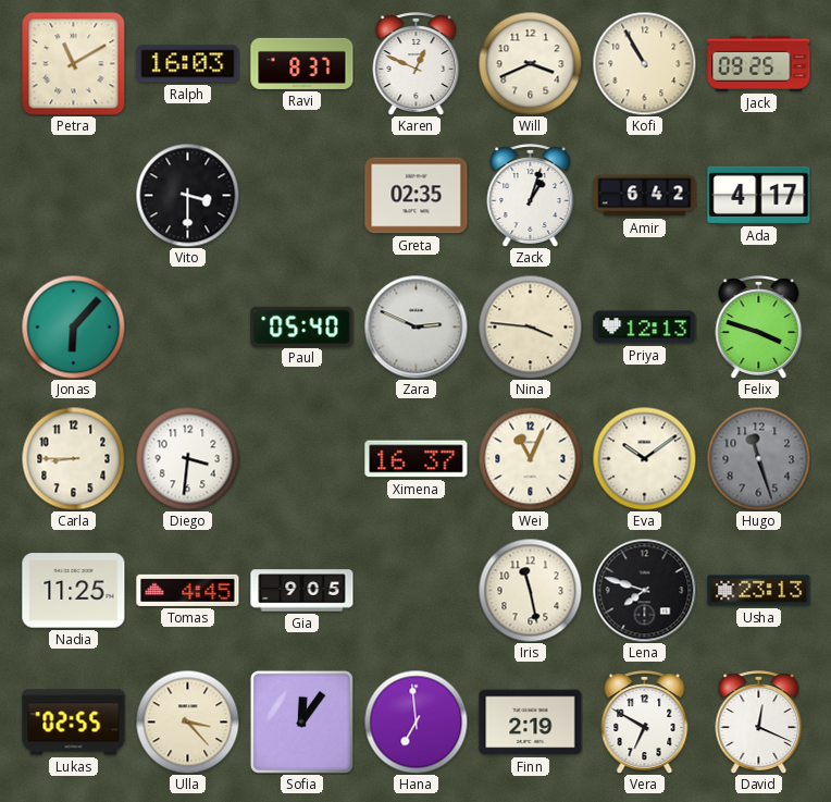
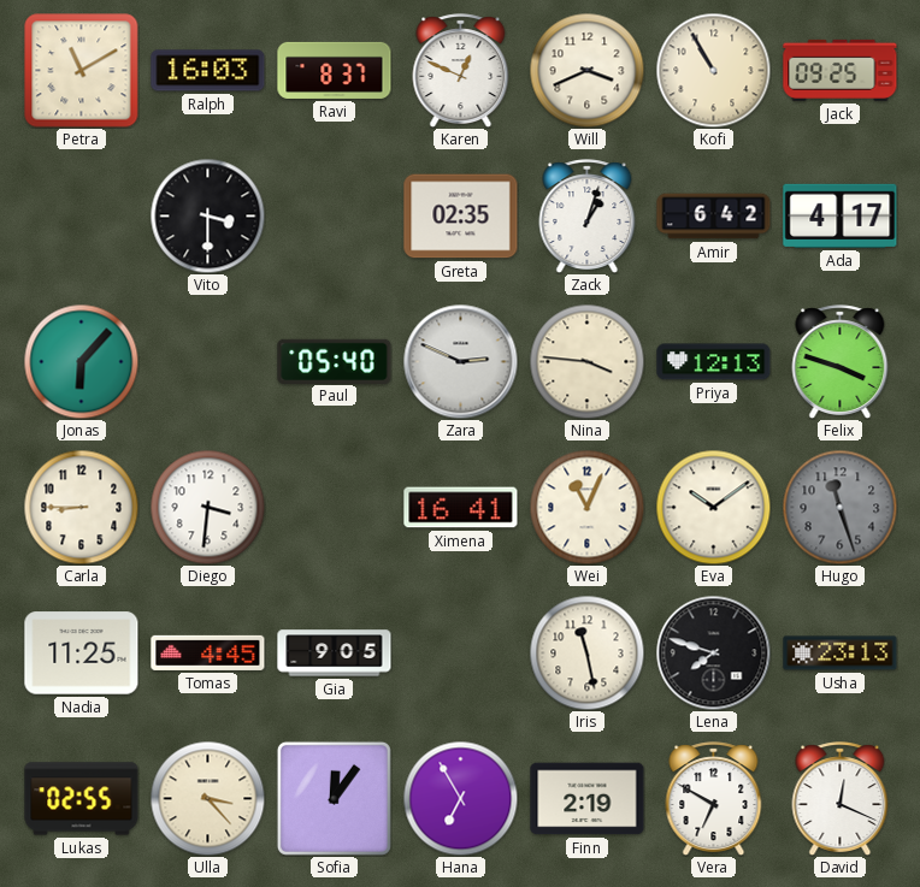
Ximena: 16:37 -> 16:41
Hana: 6:59 -> 6:55
